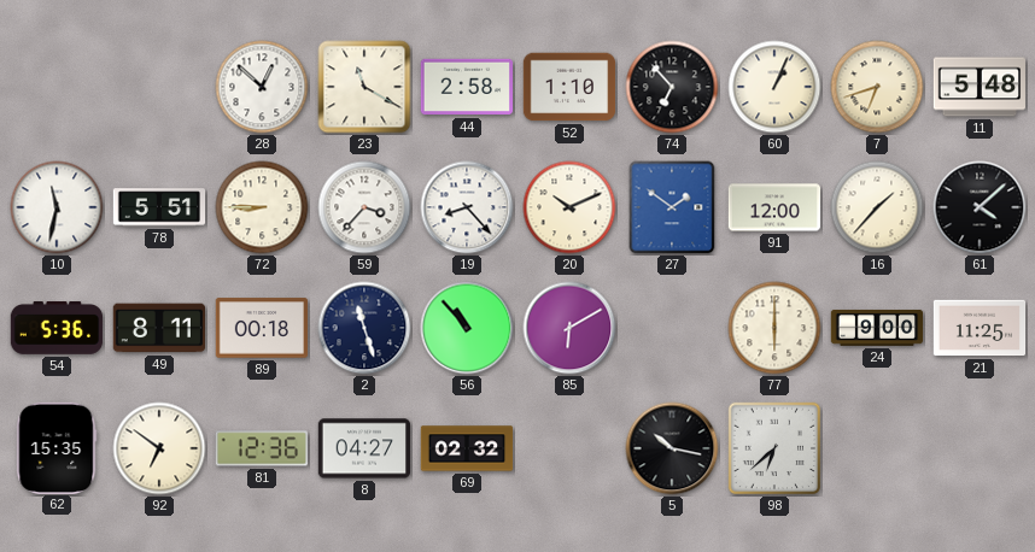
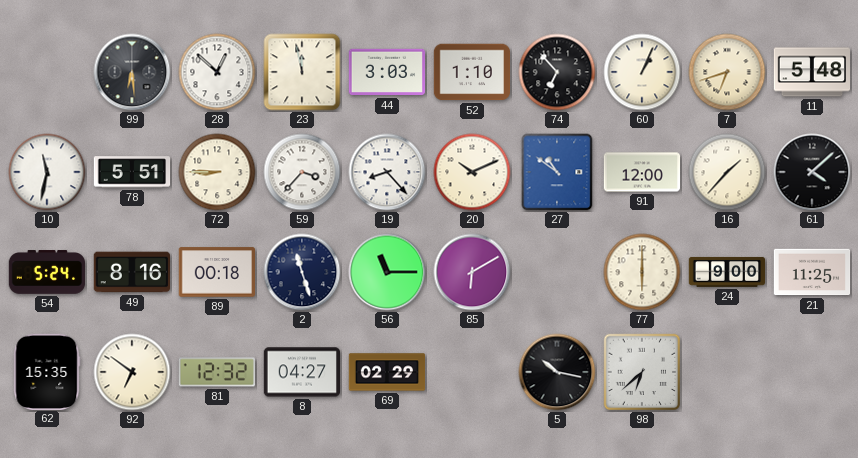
99: none -> 6:29
23: 11:20 -> 11:58
44: 2:58 -> 3:03
27: 1:51 -> 10:51
54: 5:36 -> 5:24
49: 8:11 -> 8:16
56: 10:53 -> 11:15
81: 12:36 -> 12:32
69: 02:32 -> 02:29
